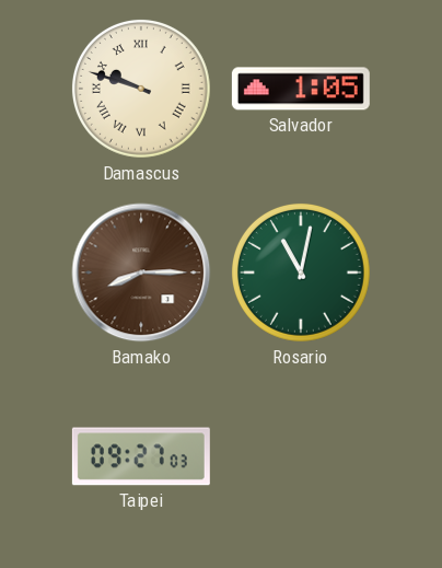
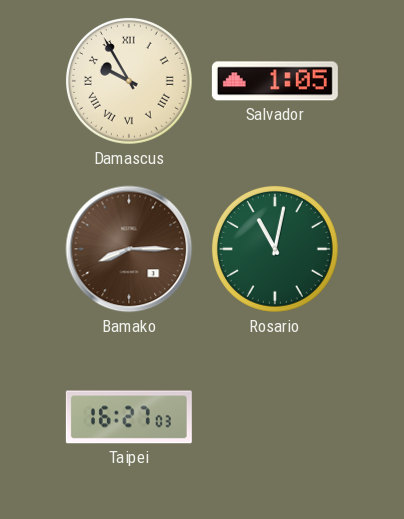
Damascus: 9:48 -> 9:55
Taipei: 09:27 -> 16:27
